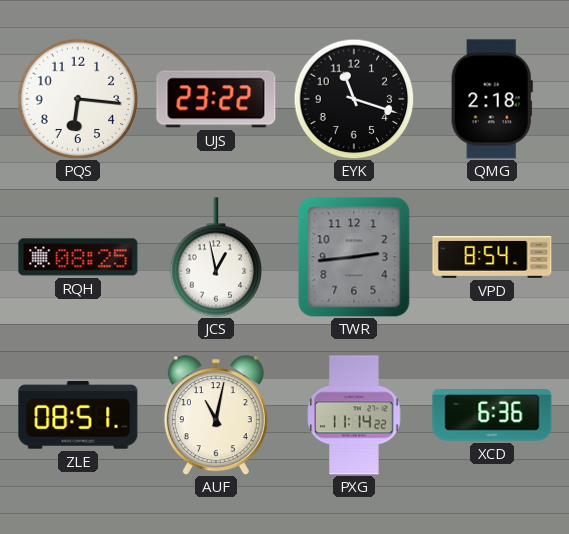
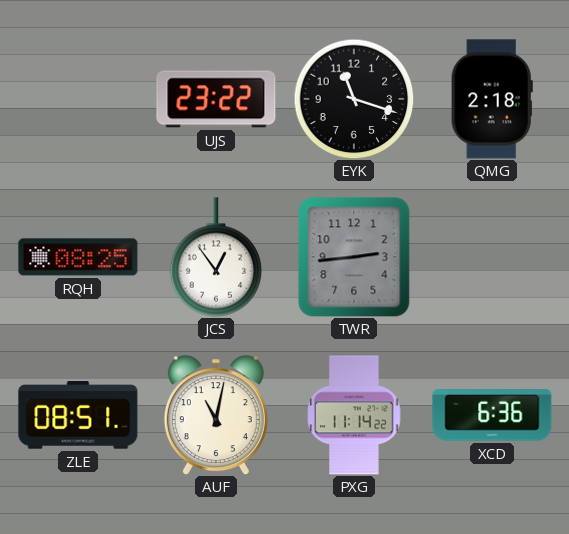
PQS: 6:16 -> none
JCS: 12:58 -> 12:54
VPD: 8:54 -> none
